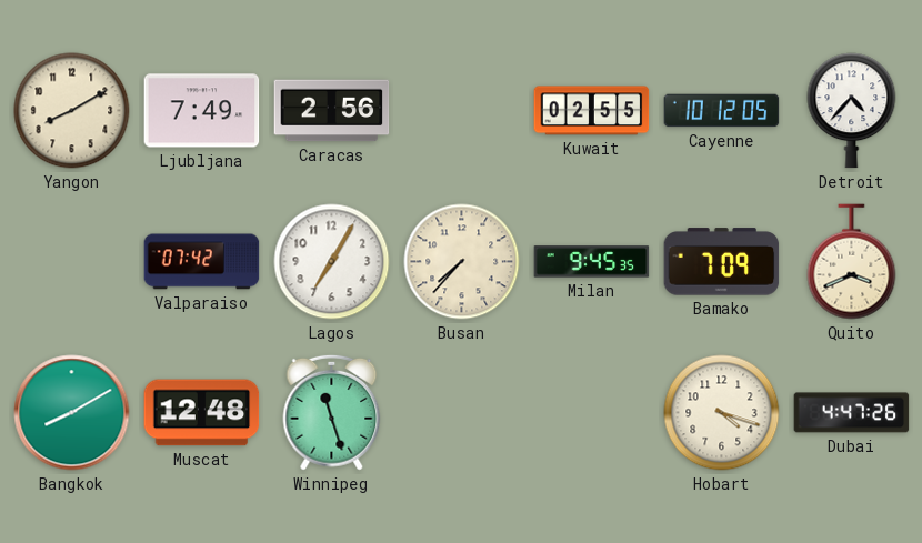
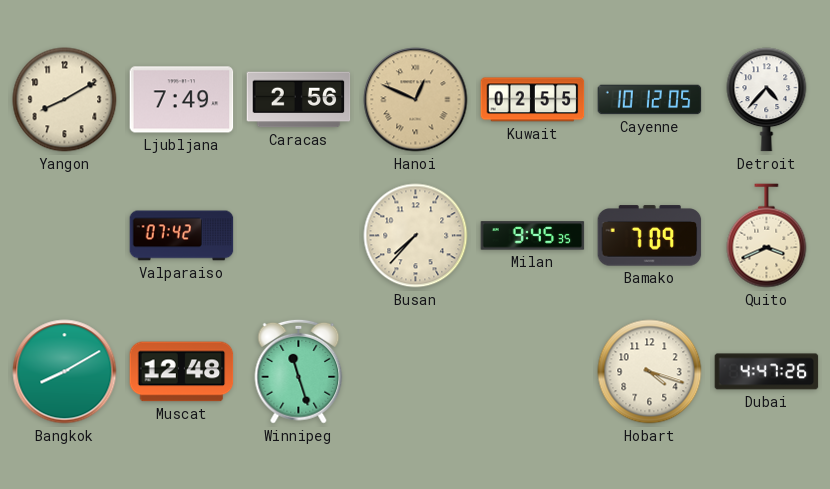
Hanoi: none -> 12:49
Lagos: 7:05 -> none
